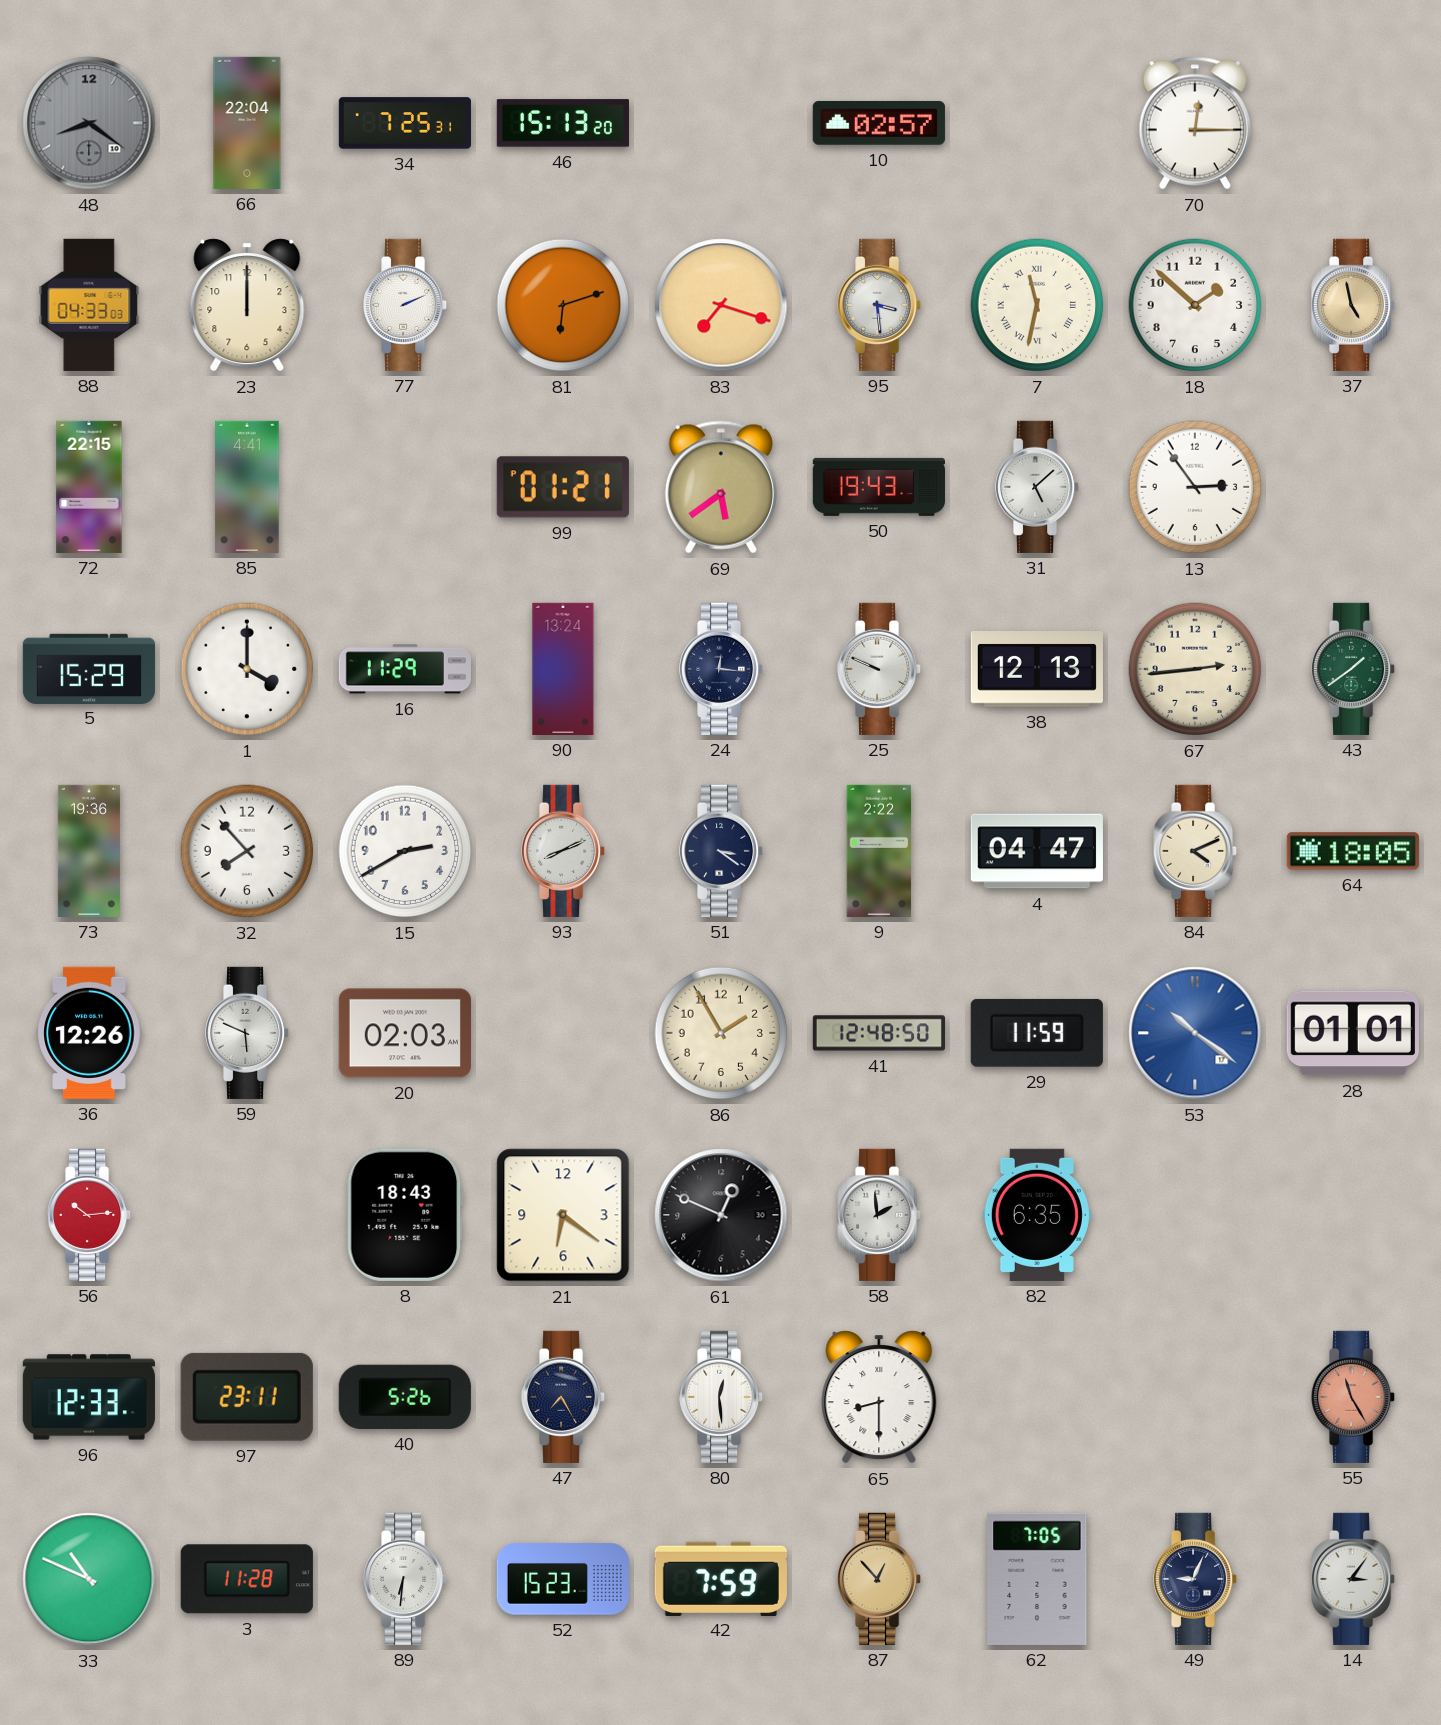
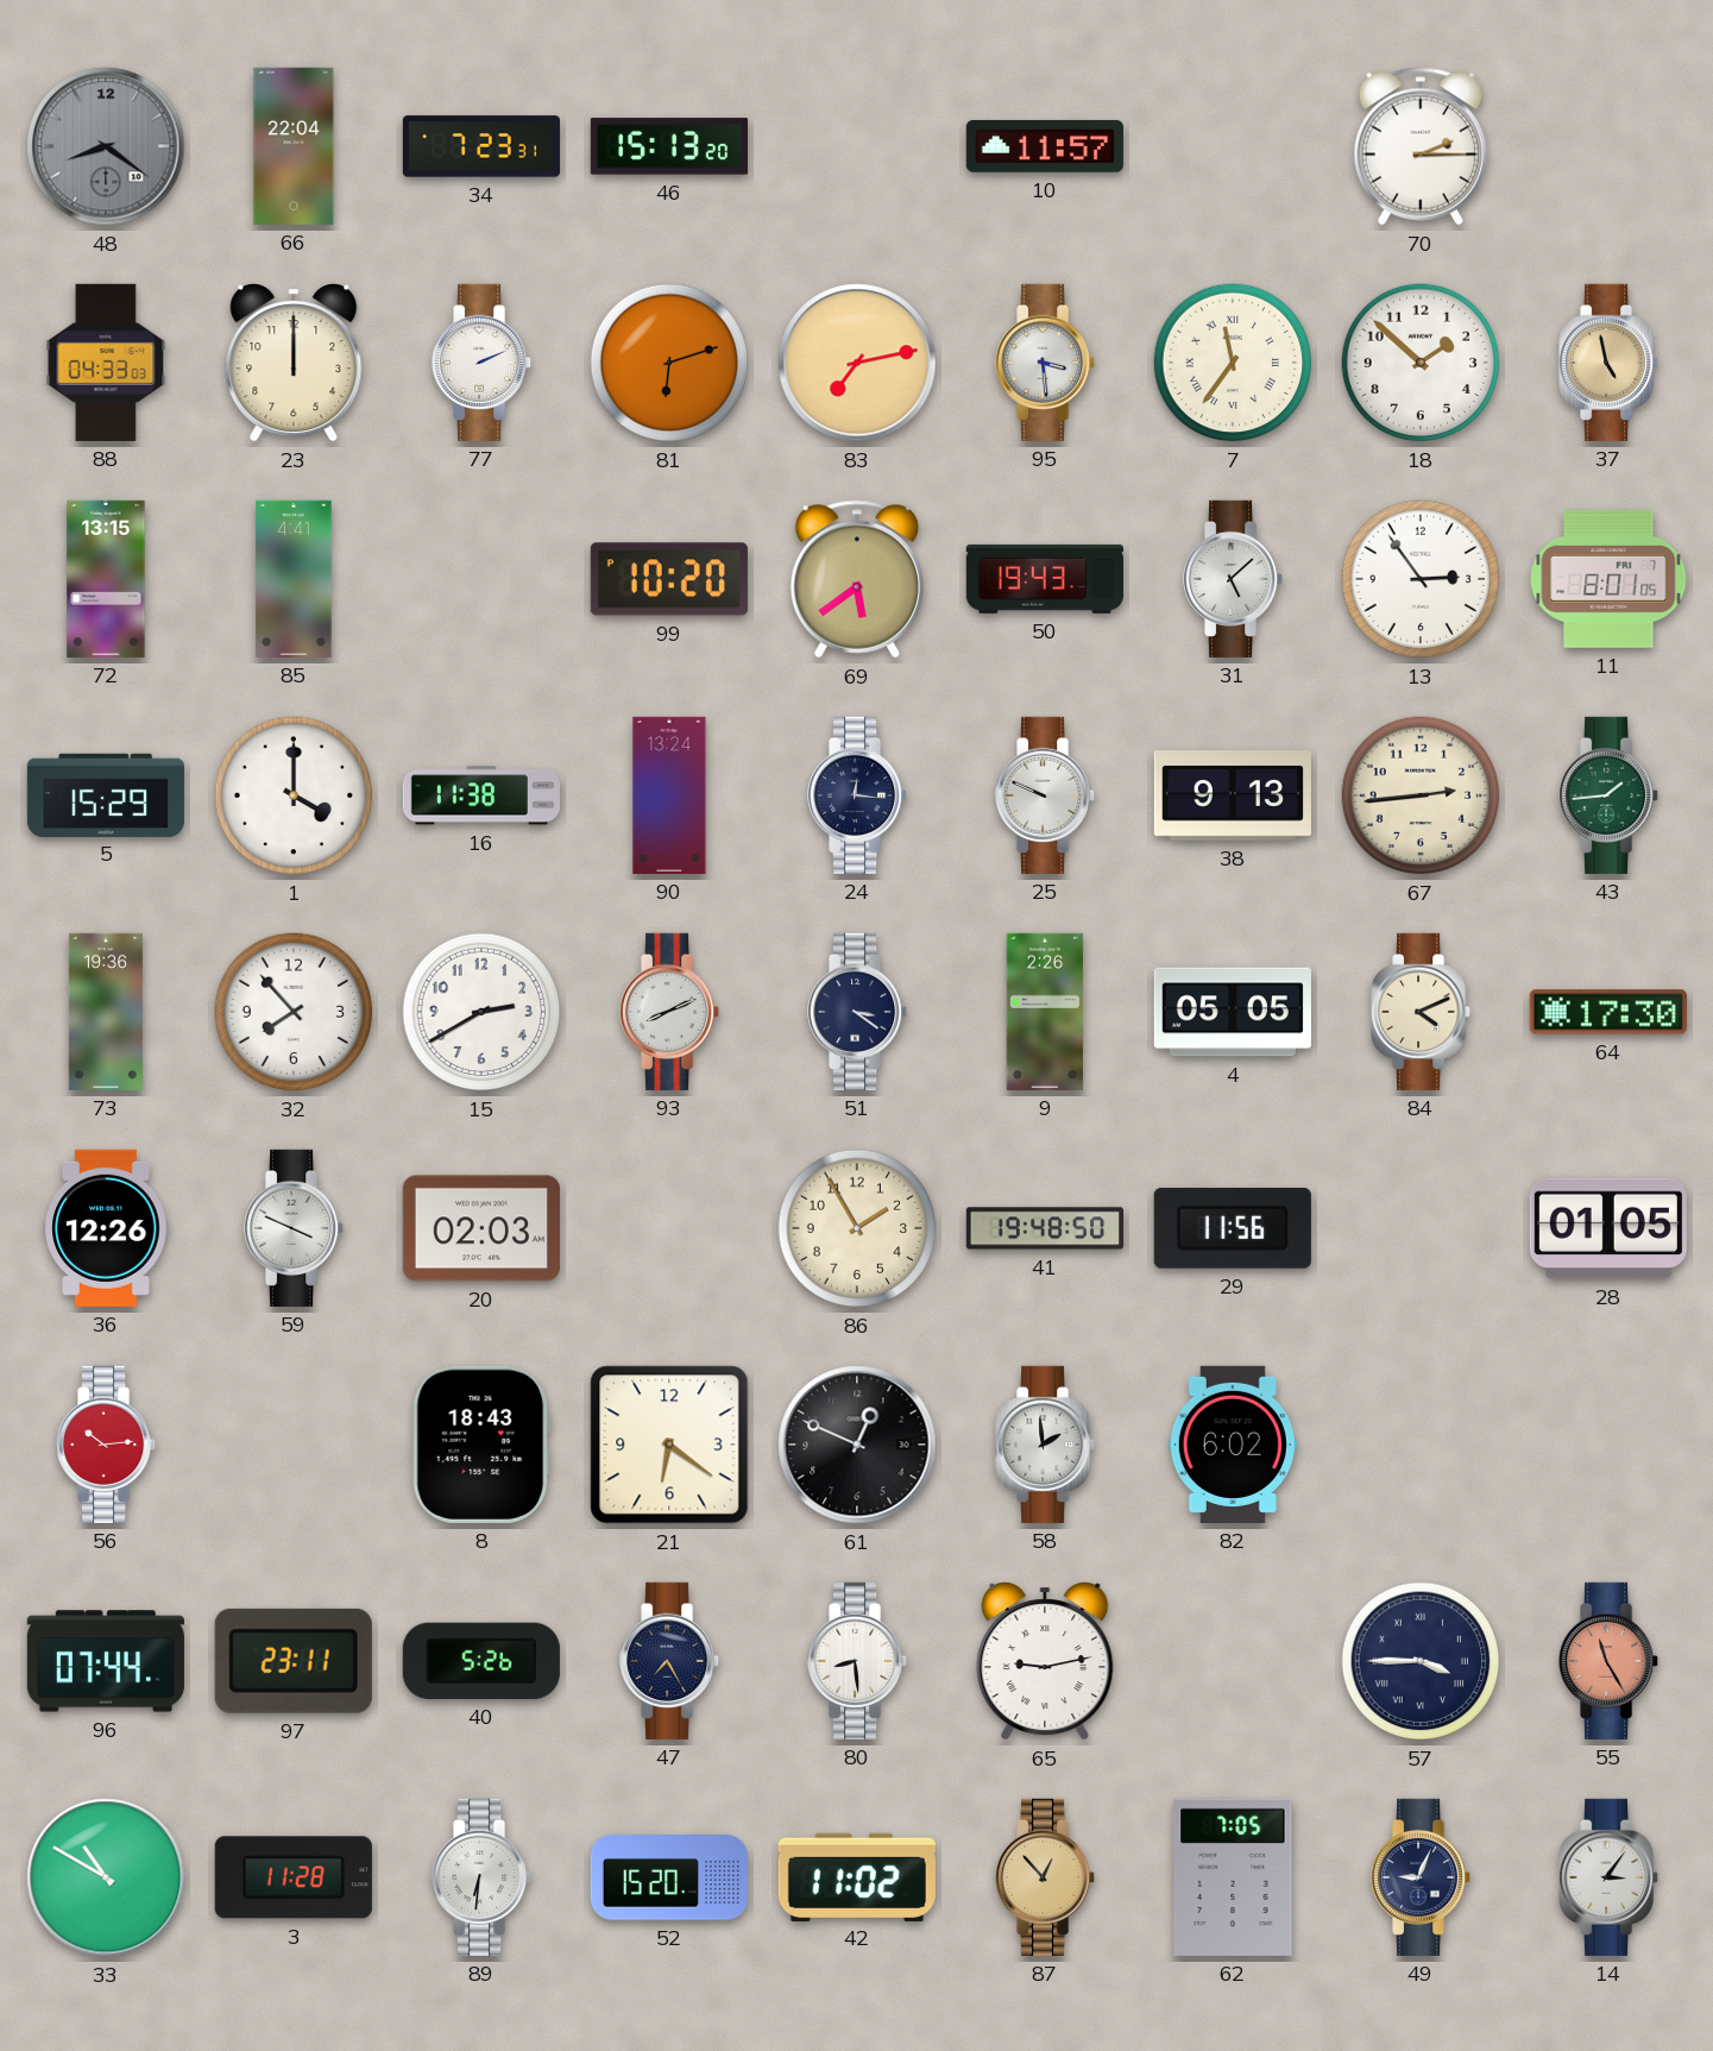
34: 7:25 -> 7:23
10: 02:57 -> 11:57
70: 12:15 -> 2:15
83: 7:18 -> 7:13
7: 11:32 -> 11:36
72: 22:15 -> 13:15
99: 01:21 -> 10:20
11: none -> 8:01
16: 11:29 -> 11:38
38: 12:13 -> 9:13
43: 1:39 -> 1:44
9: 2:22 -> 2:26
4: 04:47 -> 05:05
64: 18:05 -> 17:30
59: 5:49 -> 3:49
41: 12:48 -> 19:48
29: 11:59 -> 11:56
53: 10:21 -> none
28: 01:01 -> 01:05
82: 6:35 -> 6:02
96: 12:33 -> 07:44
80: 12:29 -> 8:29
65: 8:30 -> 9:13
57: none -> 3:45
33: 10:49 -> 10:50
52: 15:23 -> 15:20
42: 7:59 -> 11:02
